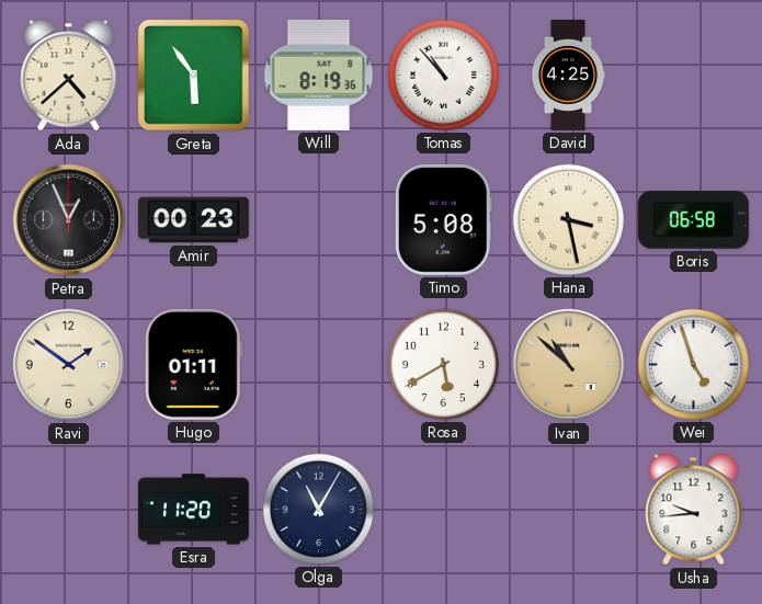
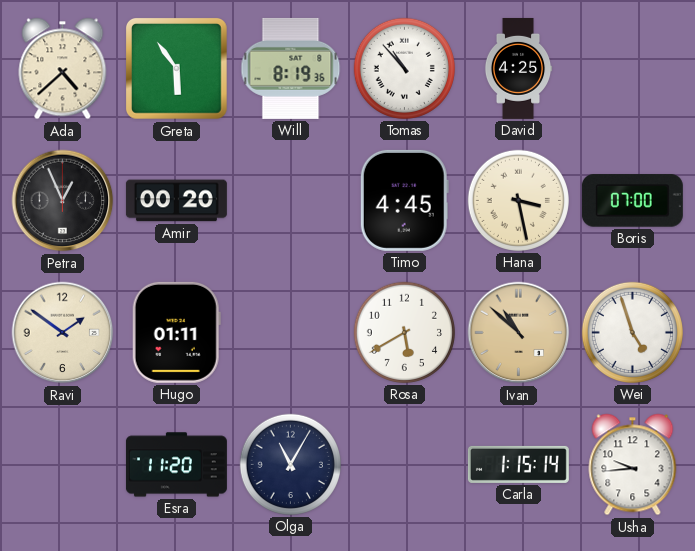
Amir: 00:23 -> 00:20
Timo: 5:08 -> 4:45
Boris: 06:58 -> 07:00
Carla: none -> 1:15
